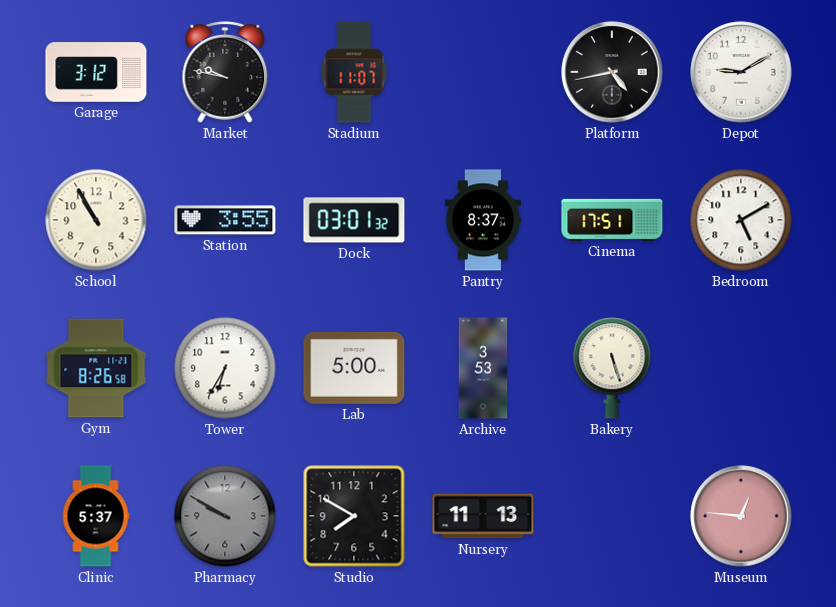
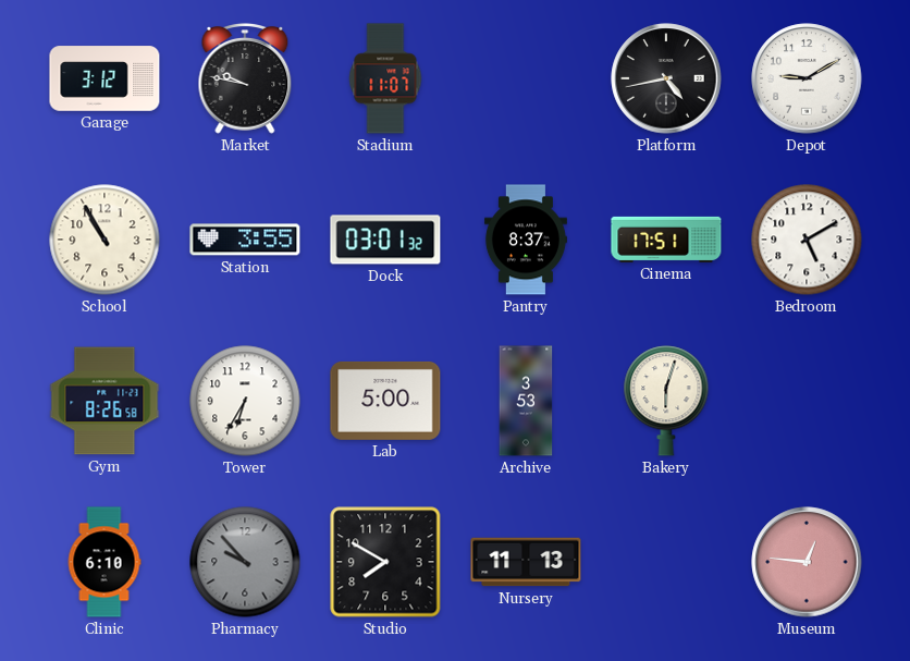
Bakery: 5:27 -> 6:03
Clinic: 5:37 -> 6:10
Pharmacy: 9:50 -> 9:53
